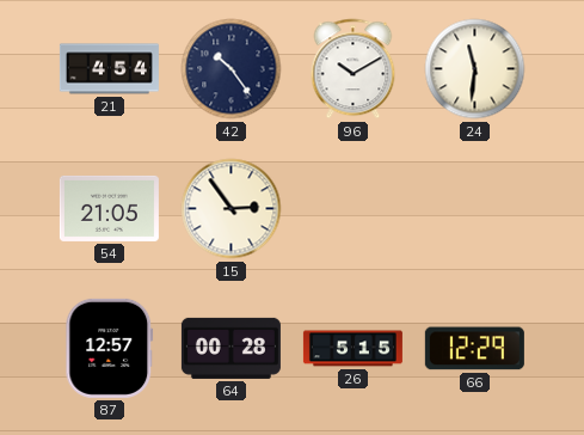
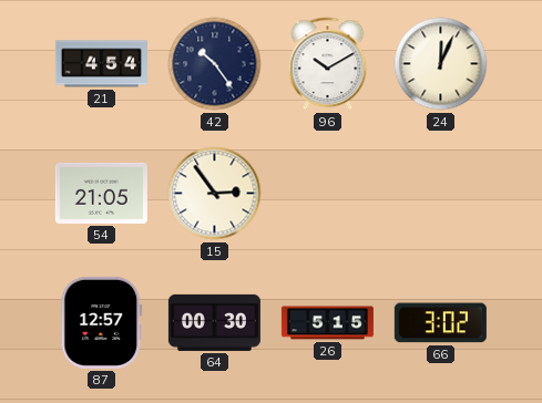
24: 11:31 -> 12:04
64: 00:28 -> 00:30
66: 12:29 -> 3:02
